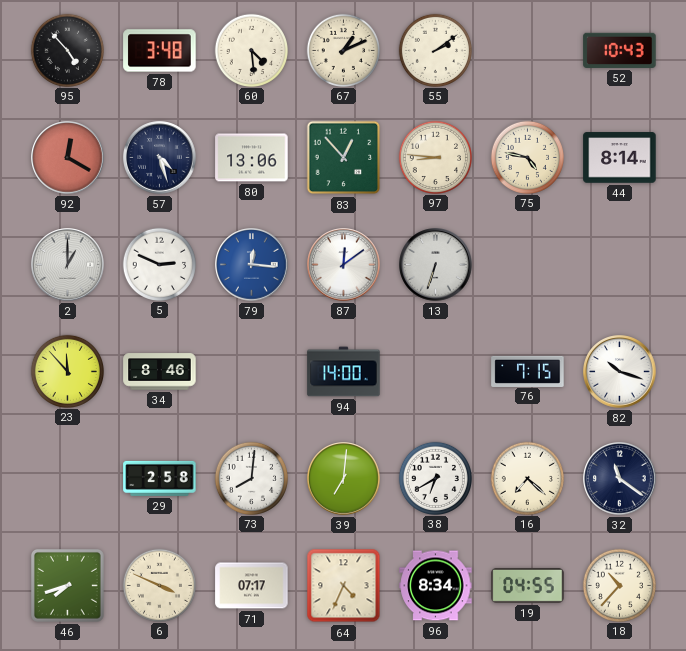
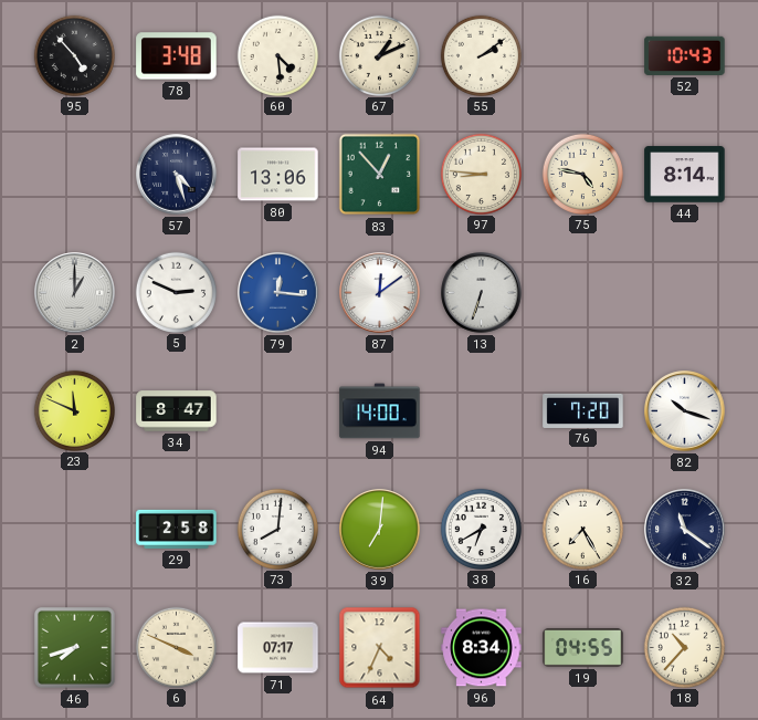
92: 12:20 -> none
23: 11:53 -> 11:49
34: 8:46 -> 8:47
76: 7:15 -> 7:20
16: 7:22 -> 7:25
